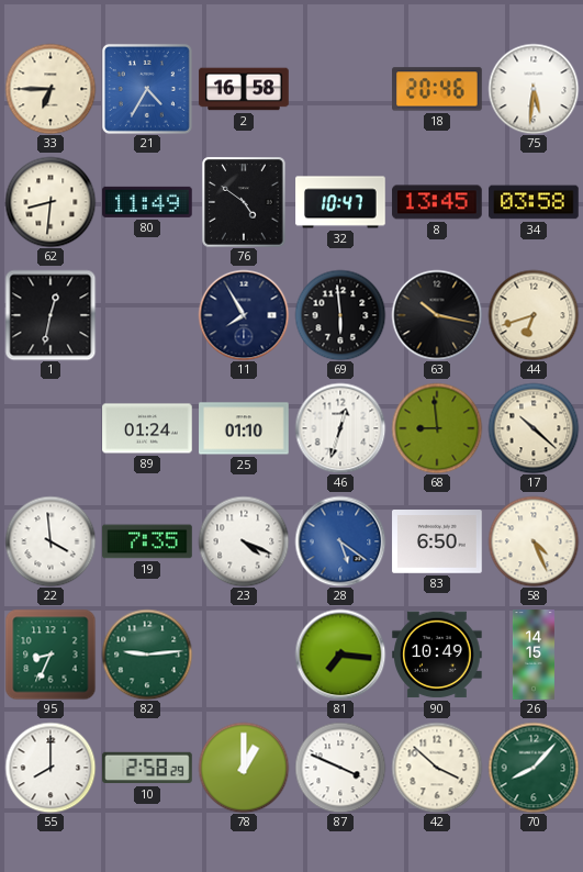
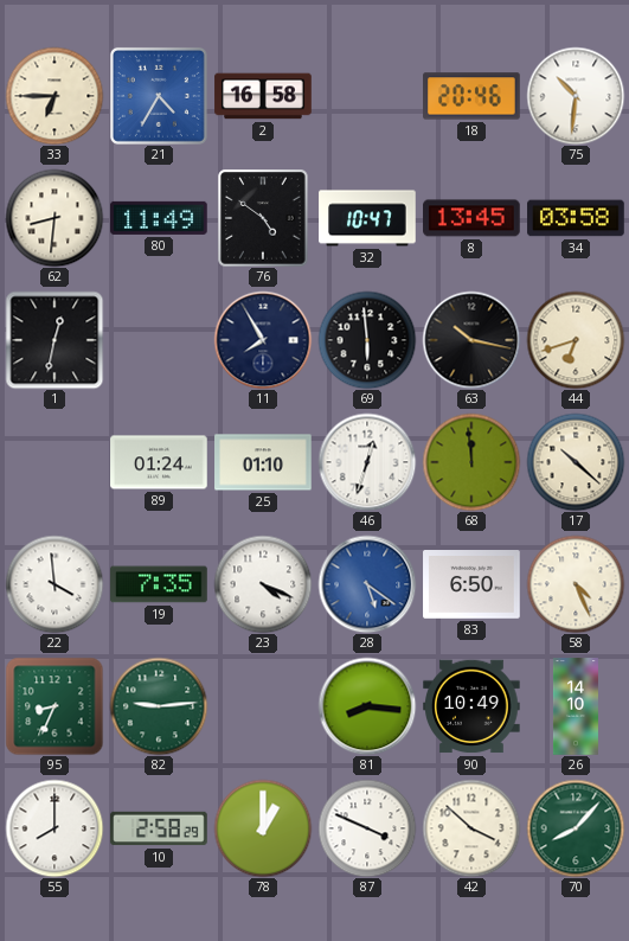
75: 5:31 -> 10:31
68: 8:59 -> 11:59
81: 7:16 -> 8:16
26: 14:15 -> 14:10
